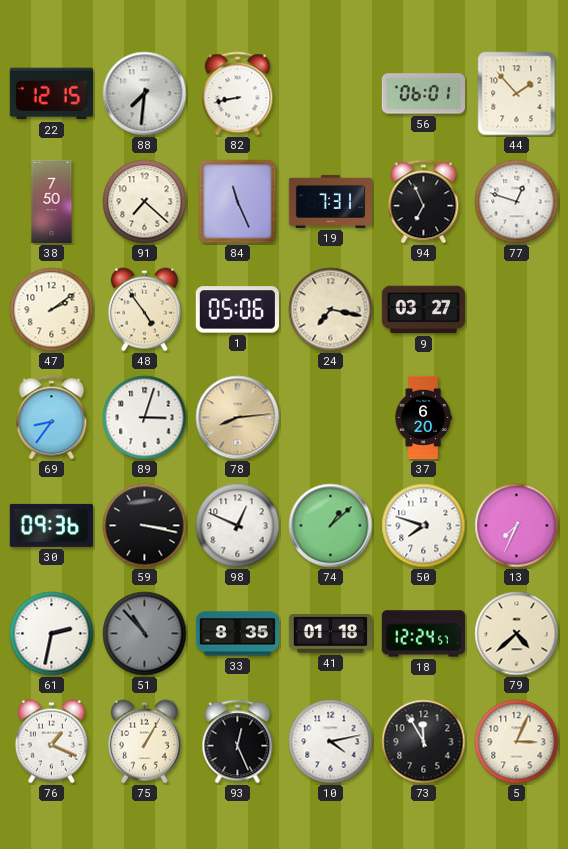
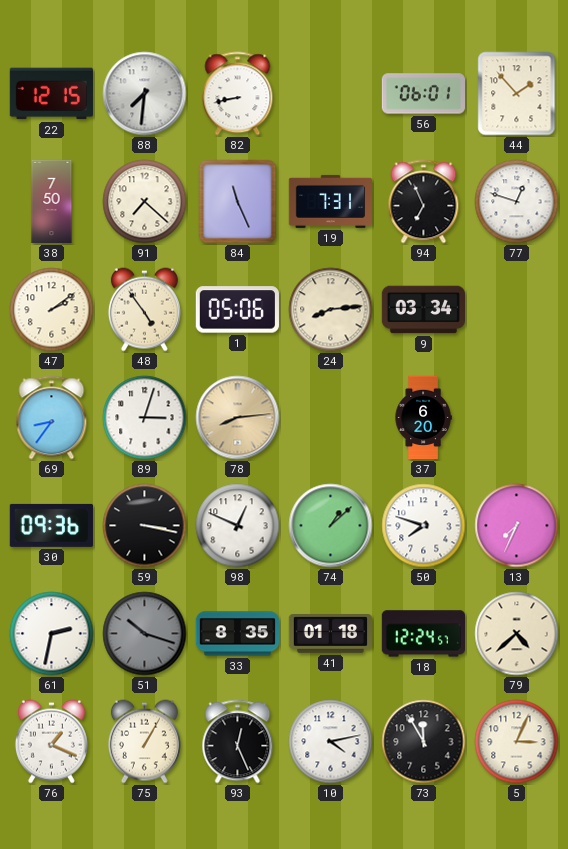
24: 7:17 -> 8:14
9: 03:27 -> 03:34
51: 10:53 -> 10:18
